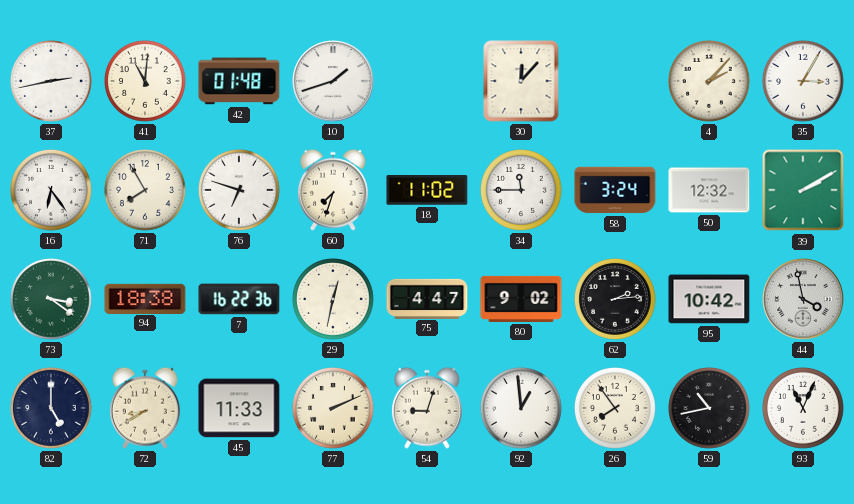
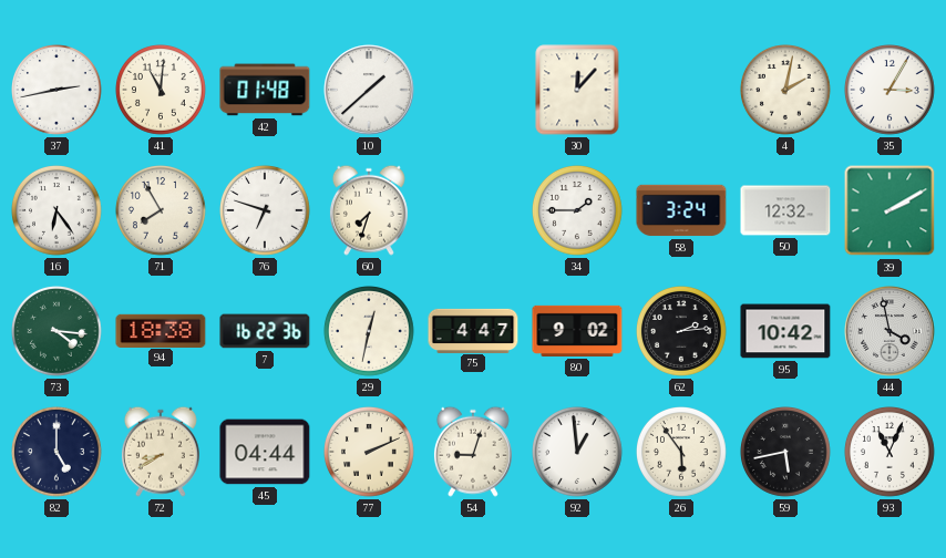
10: 1:42 -> 1:38
4: 2:07 -> 2:02
18: 11:02 -> none
34: 11:45 -> 1:45
73: 3:21 -> 4:16
45: 11:33 -> 04:44
26: 7:54 -> 5:54
59: 10:43 -> 5:43
